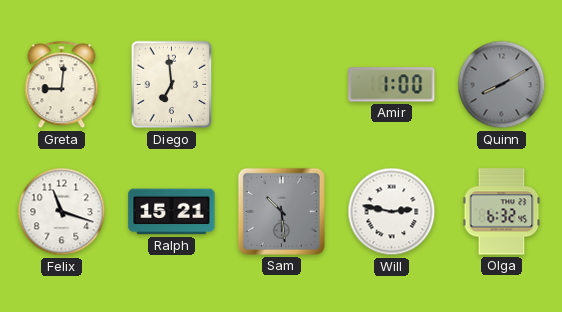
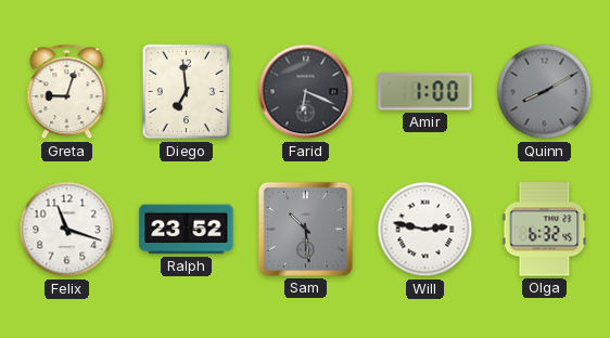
Greta: 9:01 -> 9:03
Farid: none -> 6:19
Ralph: 15:21 -> 23:52
